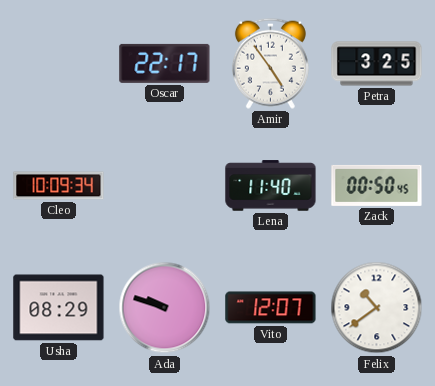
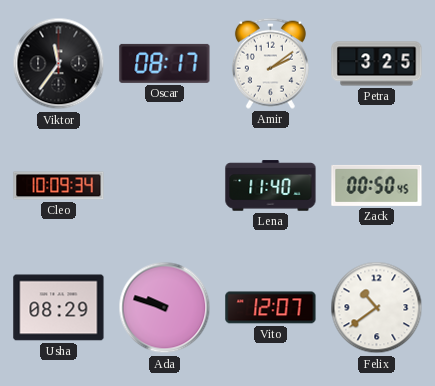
Viktor: none -> 11:36
Oscar: 22:17 -> 08:17
Amir: 4:54 -> 2:09
